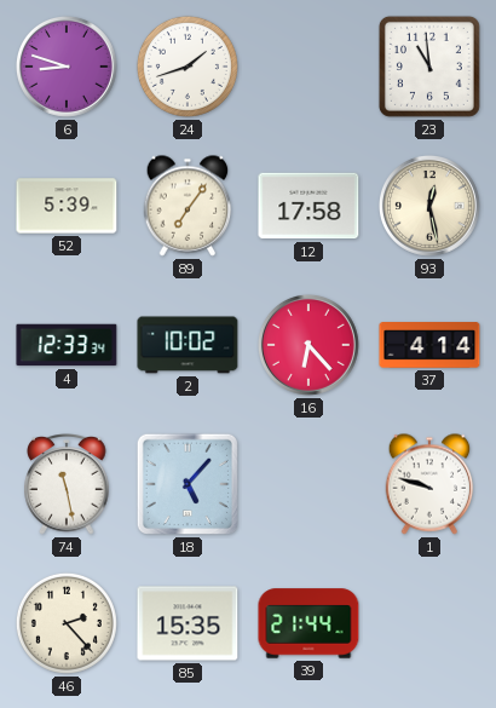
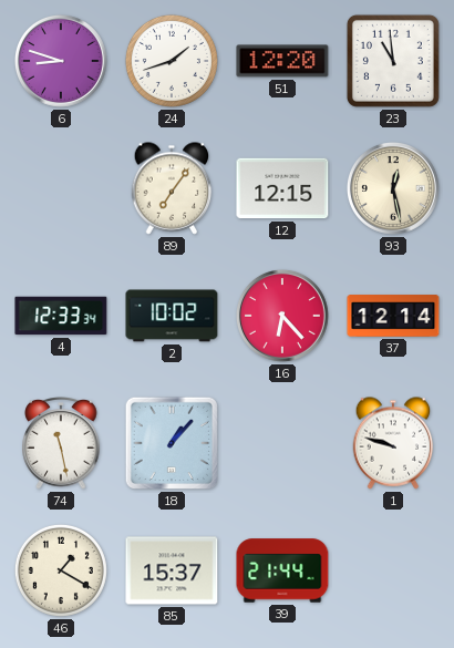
51: none -> 12:20
52: 5:39 -> none
12: 17:58 -> 12:15
37: 4:14 -> 12:14
18: 5:07 -> 1:07
46: 2:23 -> 1:20
85: 15:35 -> 15:37
